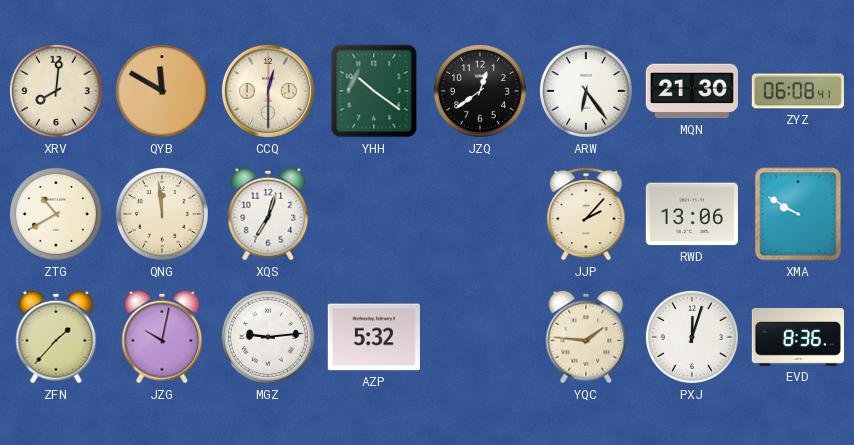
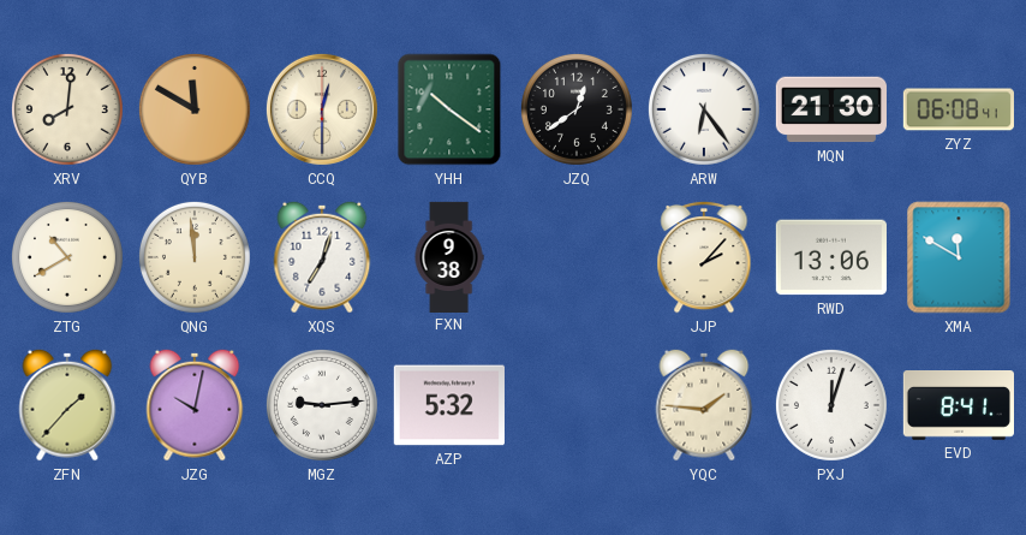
FXN: none -> 9:38
XMA: 9:50 -> 11:50
EVD: 8:36 -> 8:41
